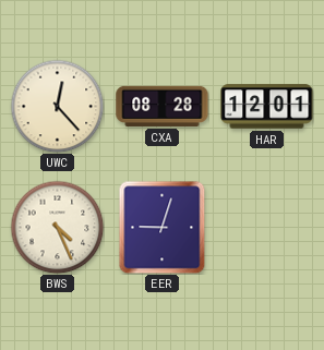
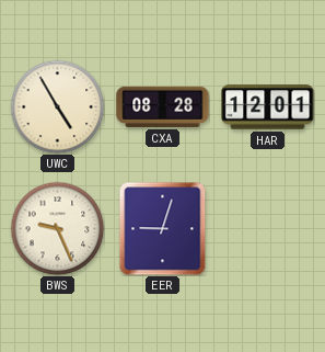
UWC: 12:23 -> 4:55
BWS: 4:26 -> 9:26
